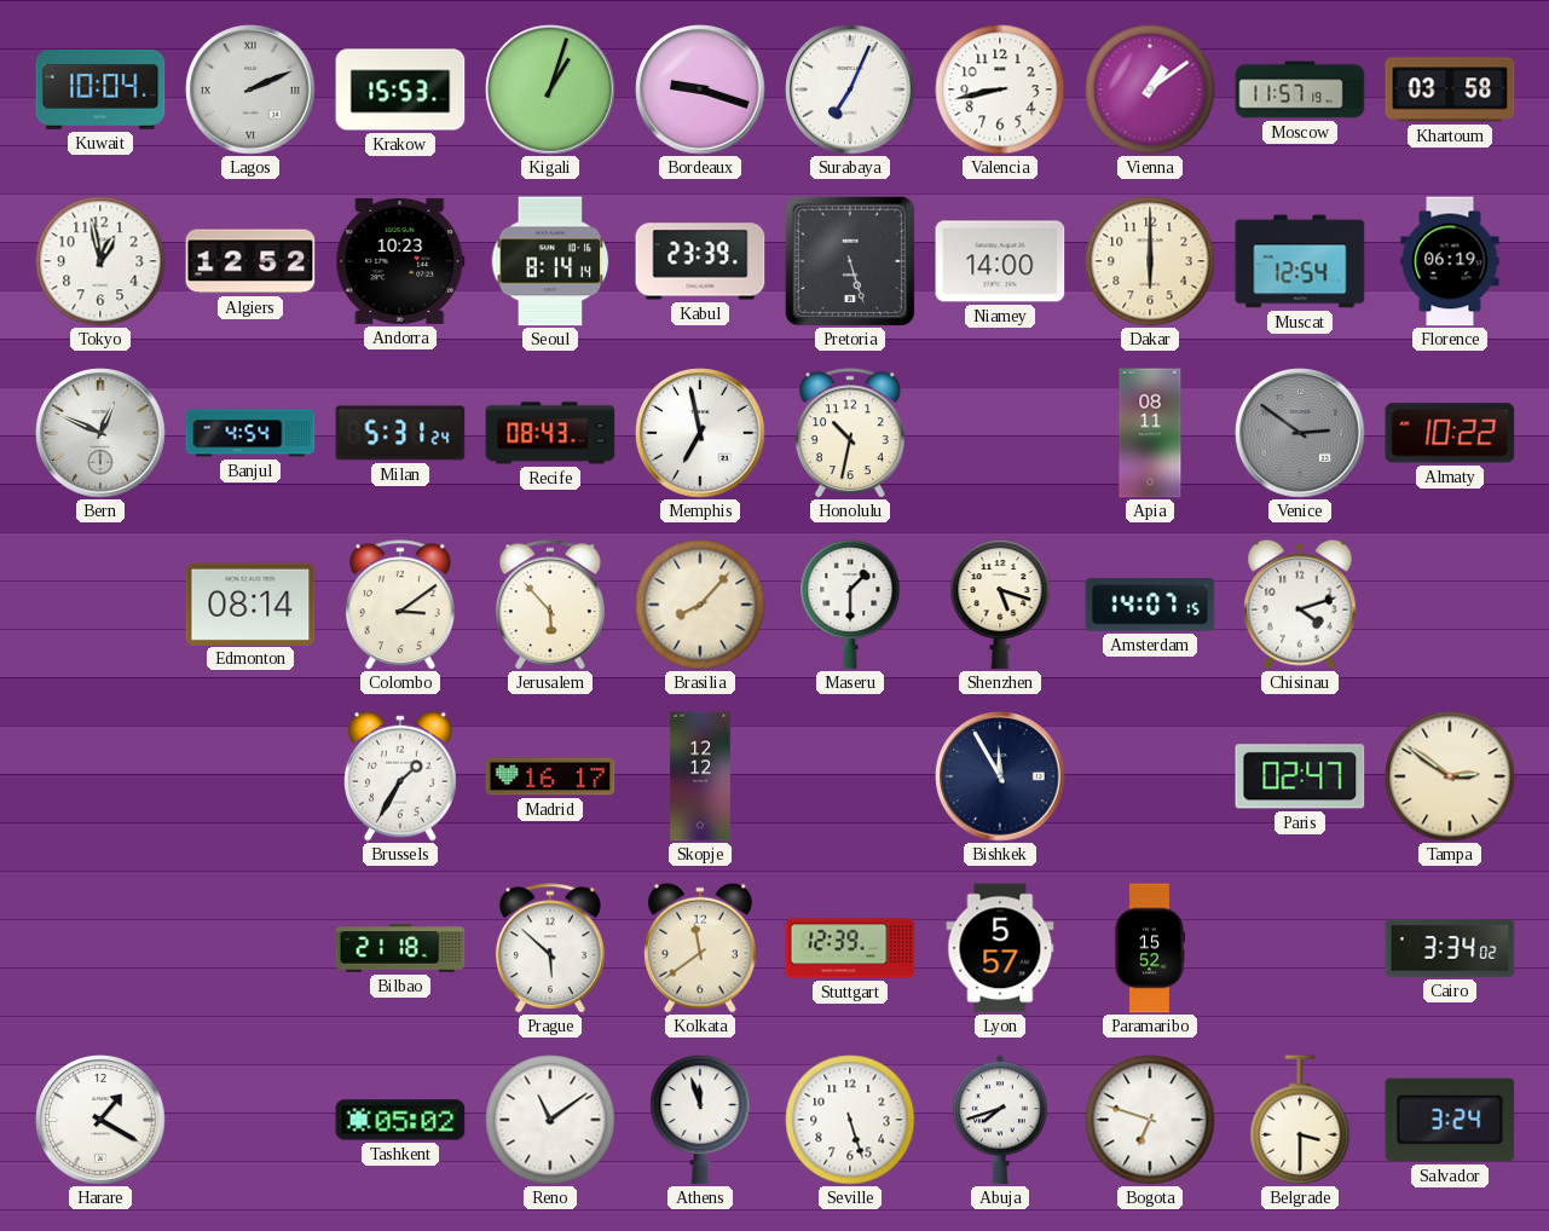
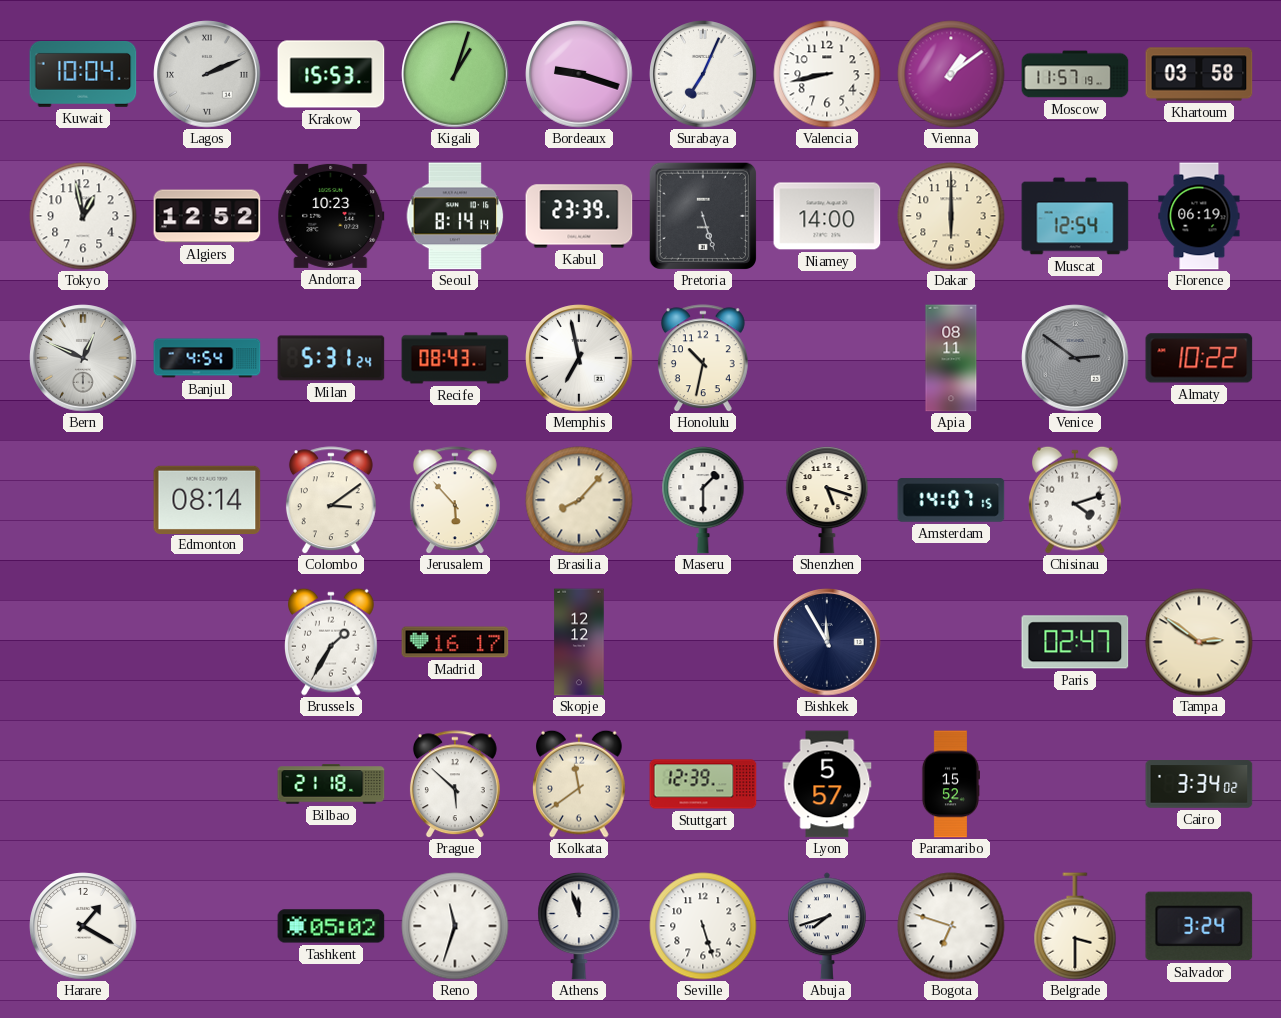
Reno: 11:09 -> 11:33
